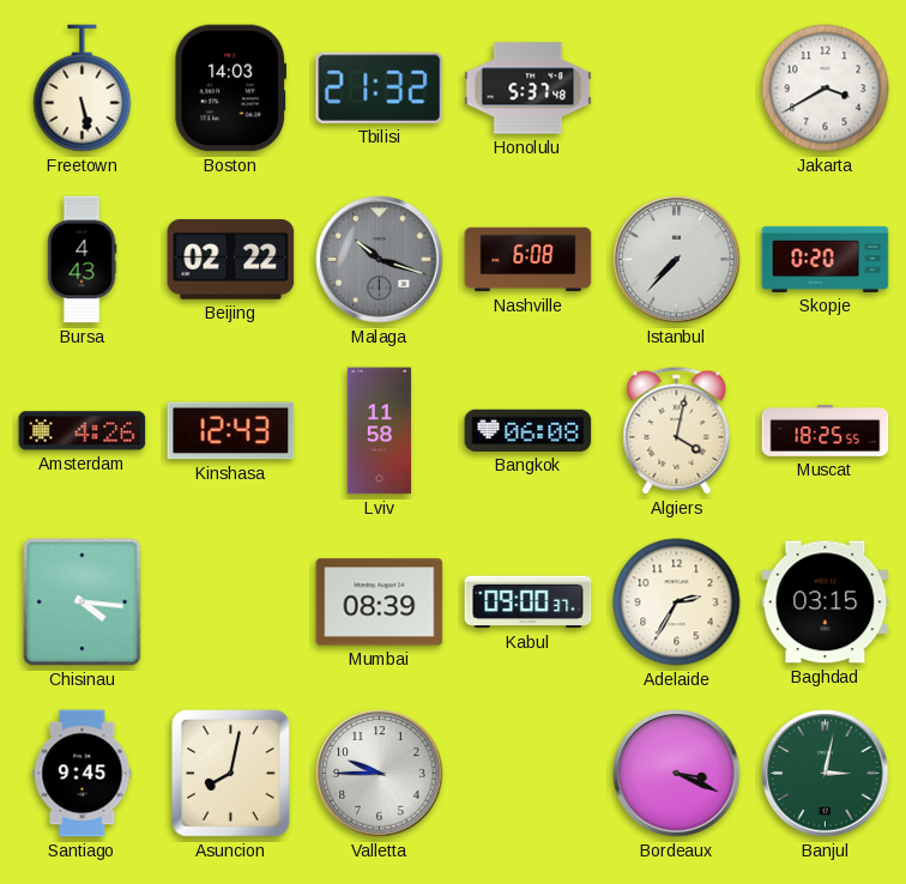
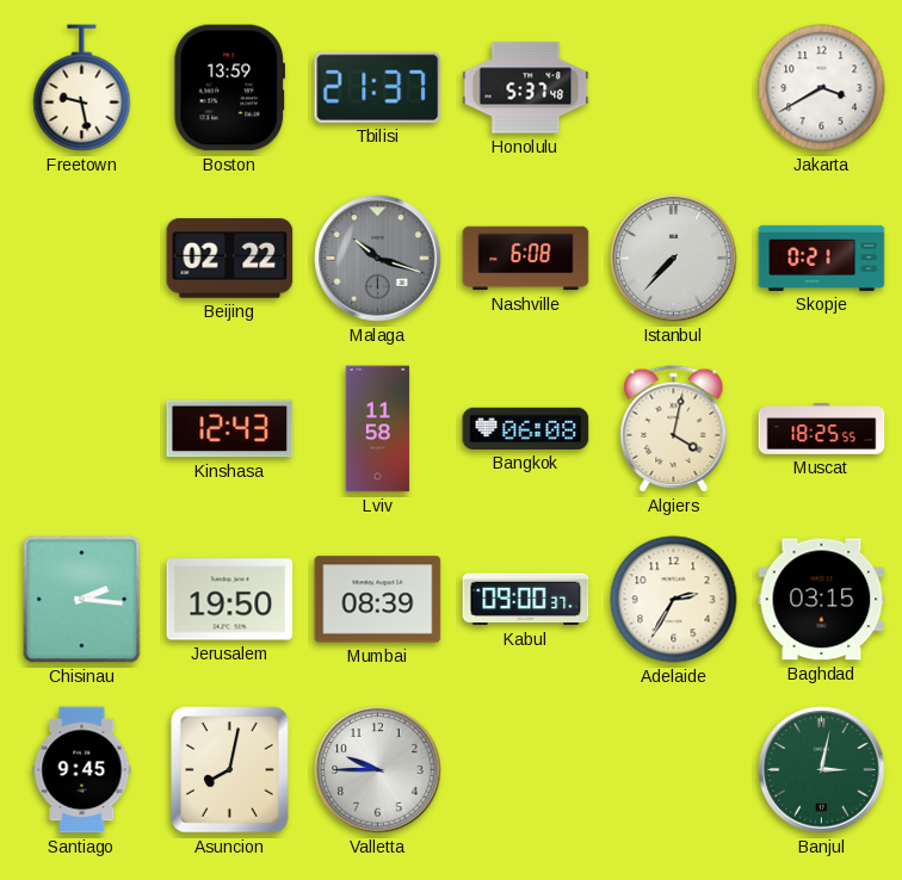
Freetown: 5:28 -> 9:28
Boston: 14:03 -> 13:59
Tbilisi: 21:32 -> 21:37
Bursa: 4:43 -> none
Skopje: 0:20 -> 0:21
Amsterdam: 4:26 -> none
Chisinau: 4:16 -> 2:16
Jerusalem: none -> 19:50
Bordeaux: 3:19 -> none
